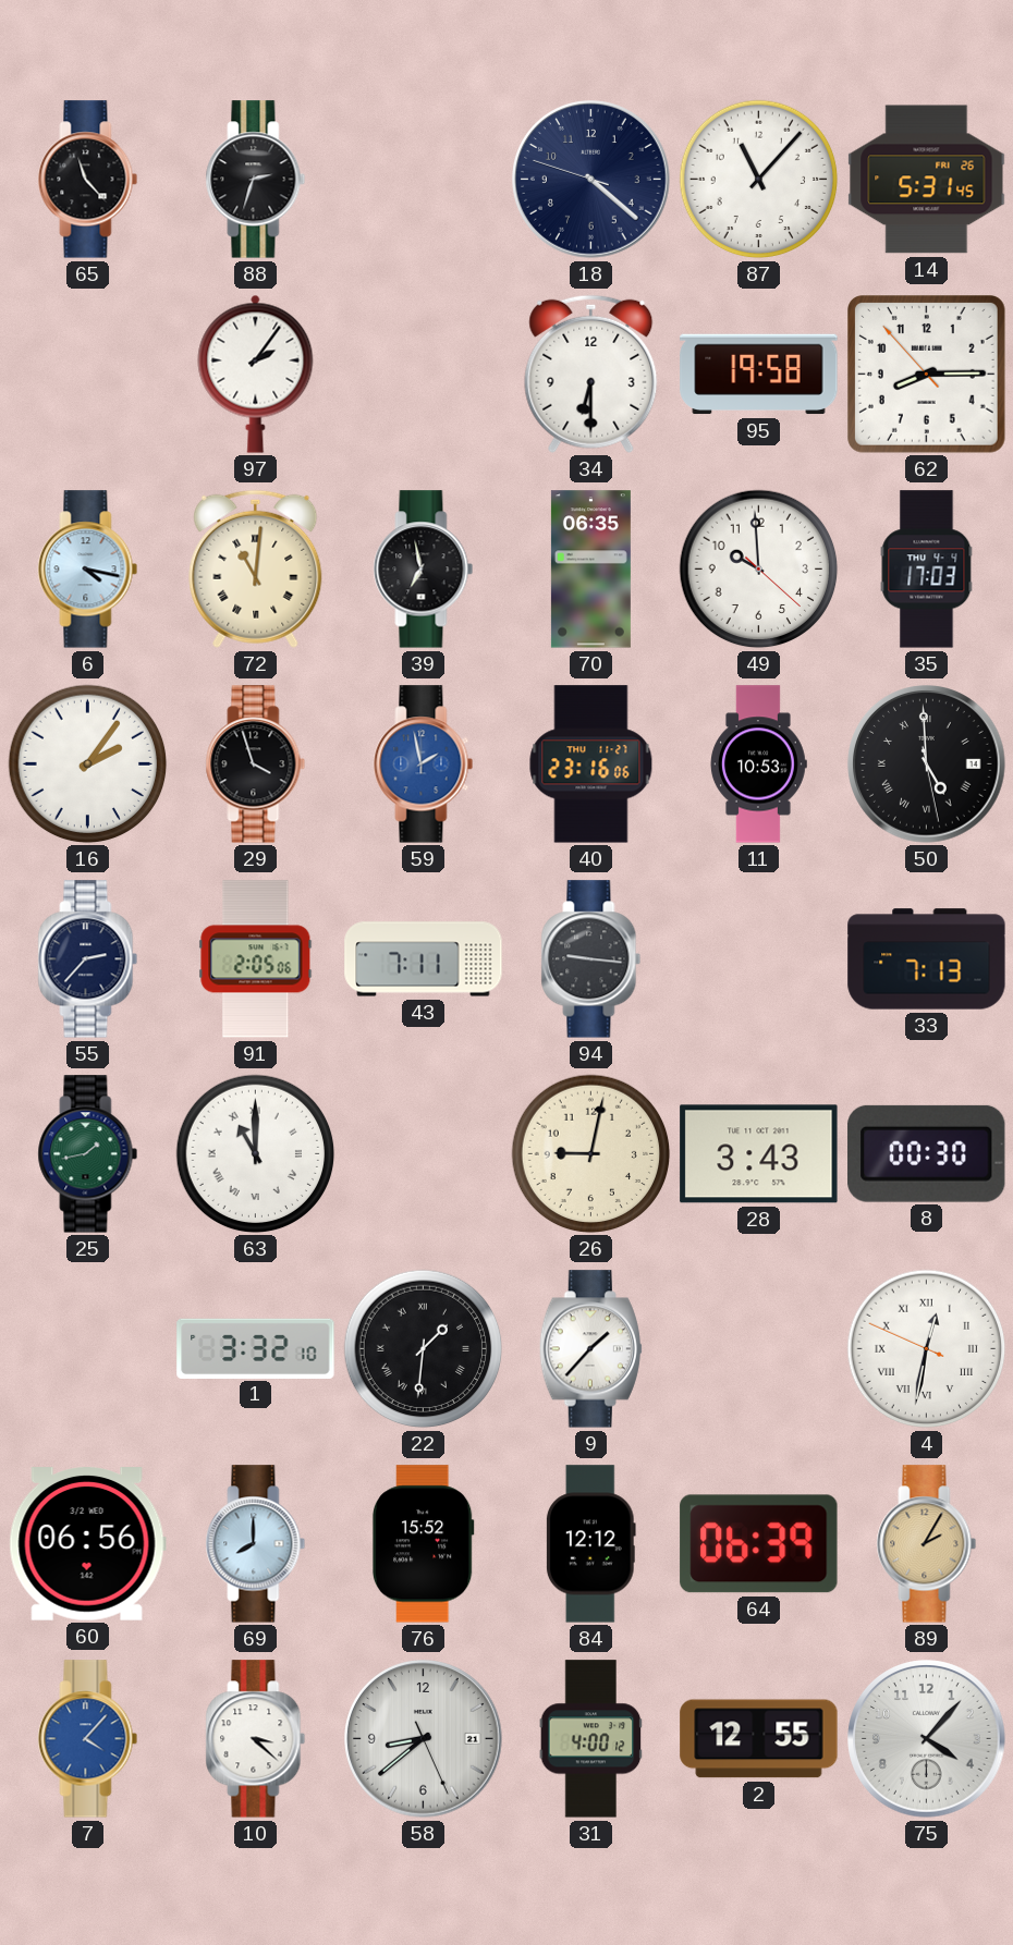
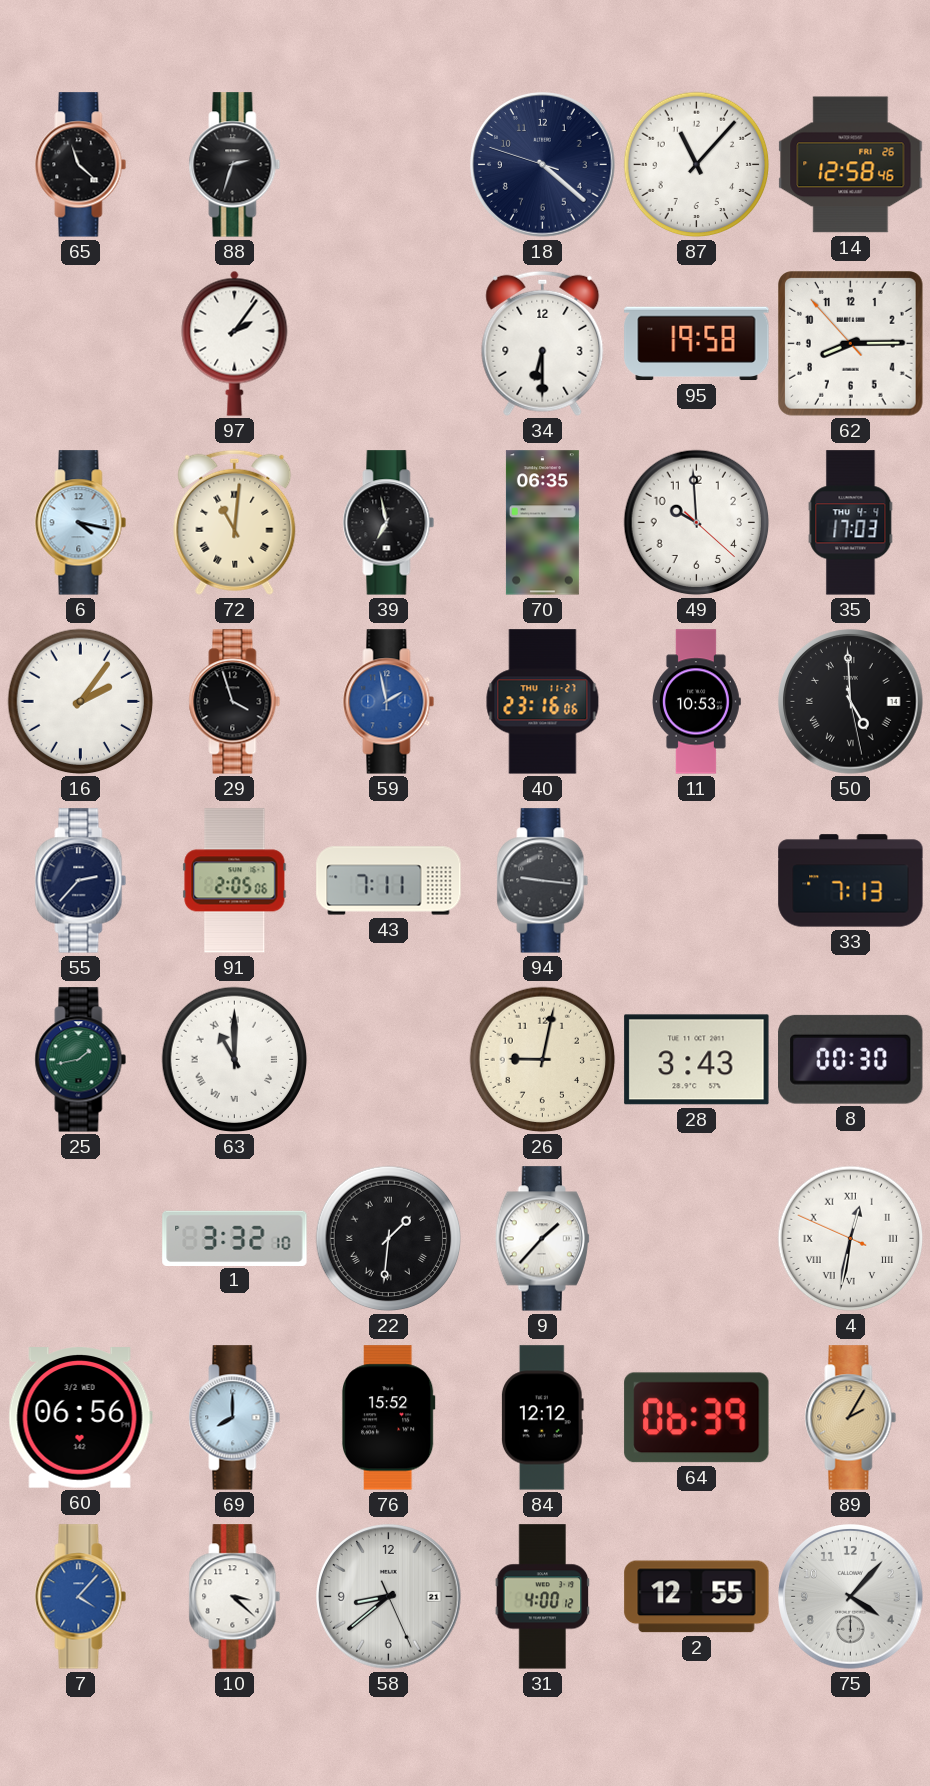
65: 11:23 -> 11:22
14: 5:31 -> 12:58
